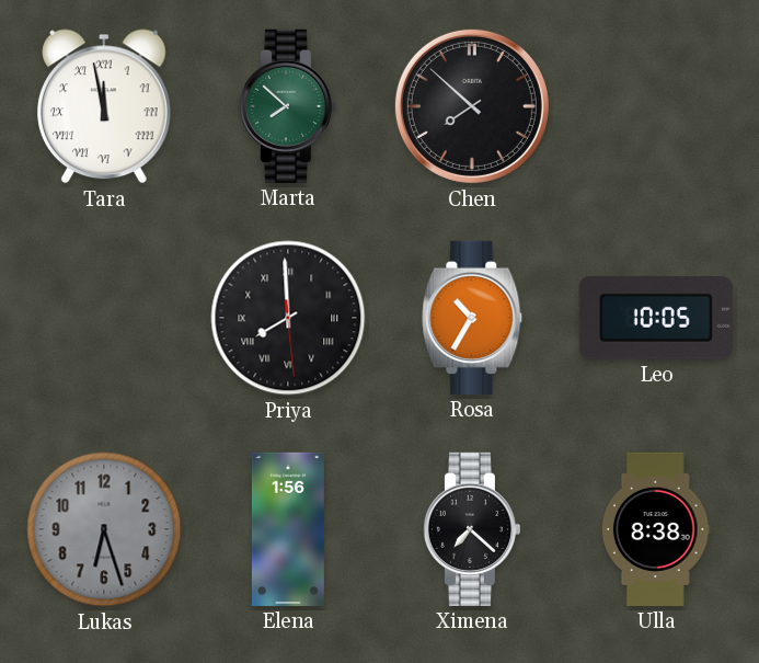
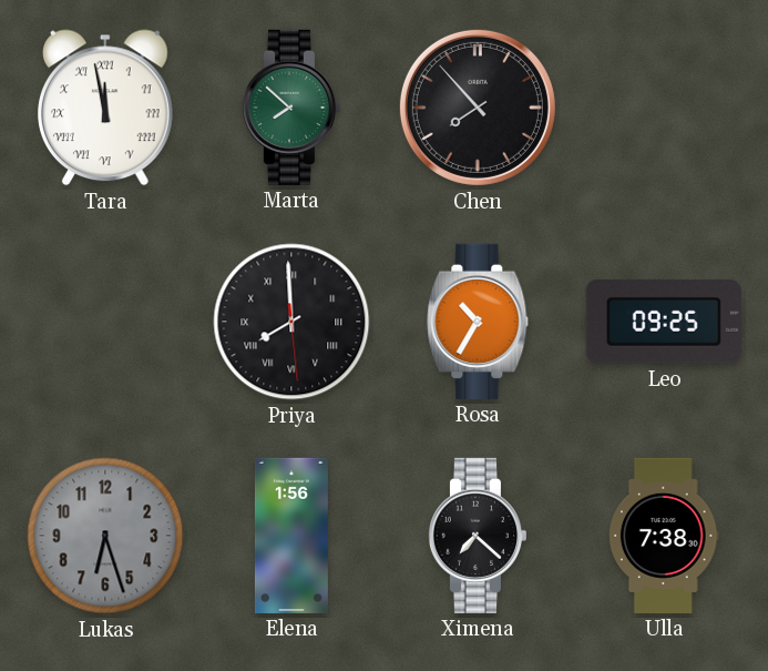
Chen: 7:52 -> 7:53
Leo: 10:05 -> 09:25
Ulla: 8:38 -> 7:38
